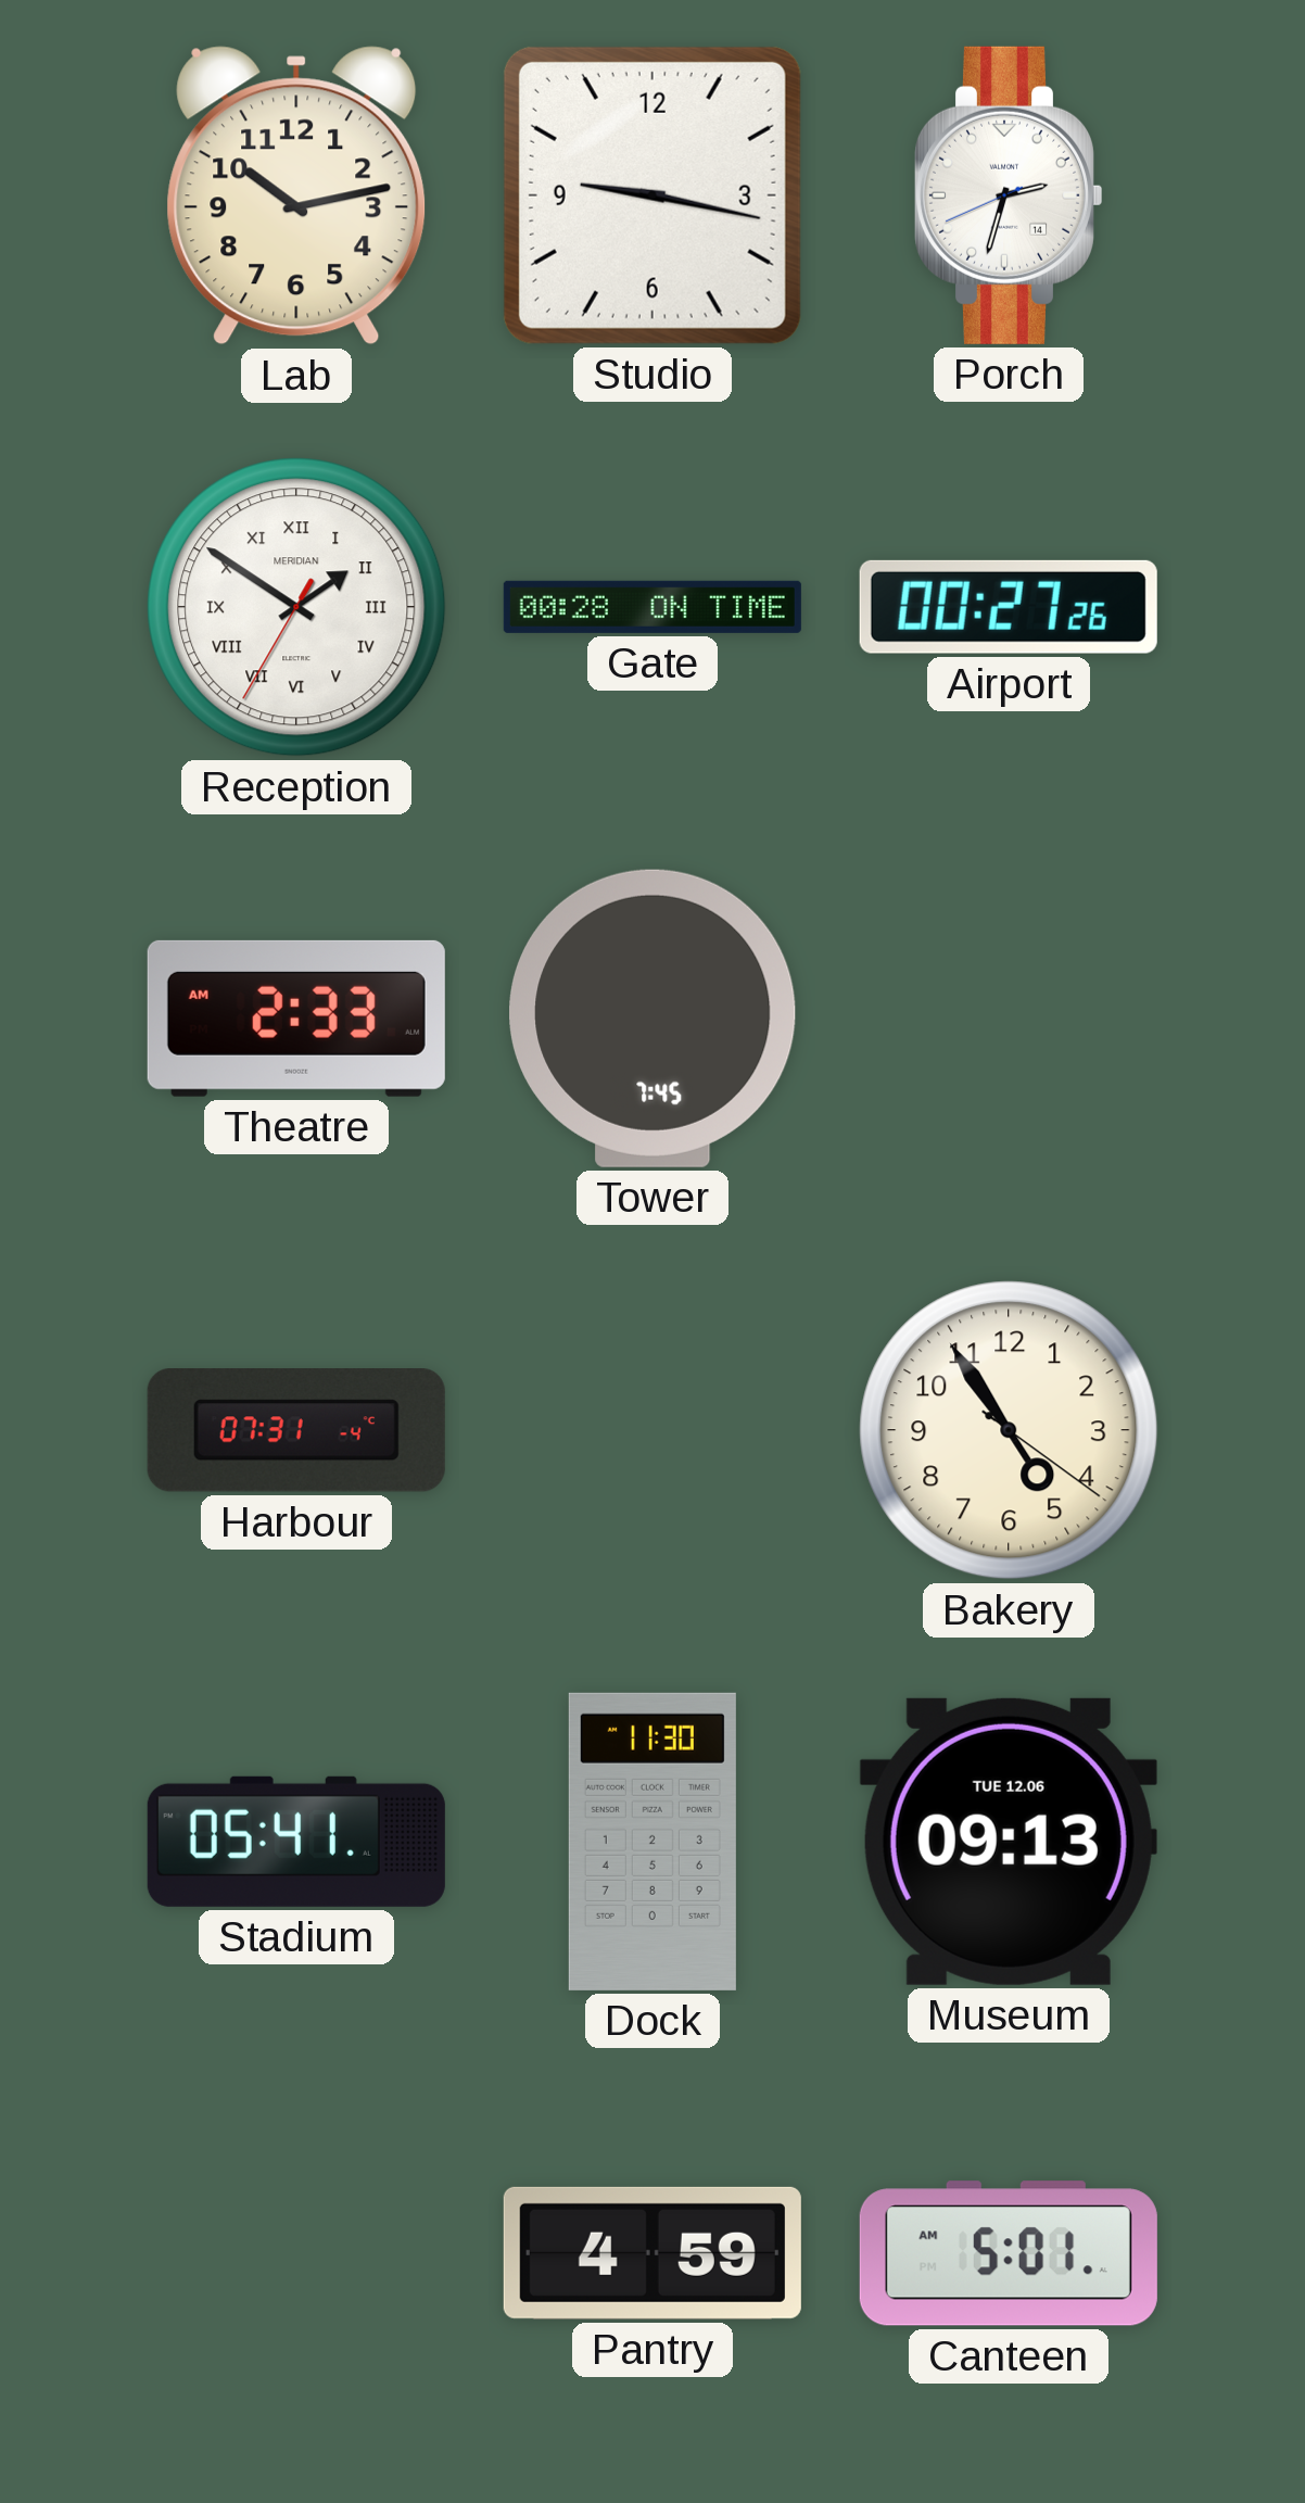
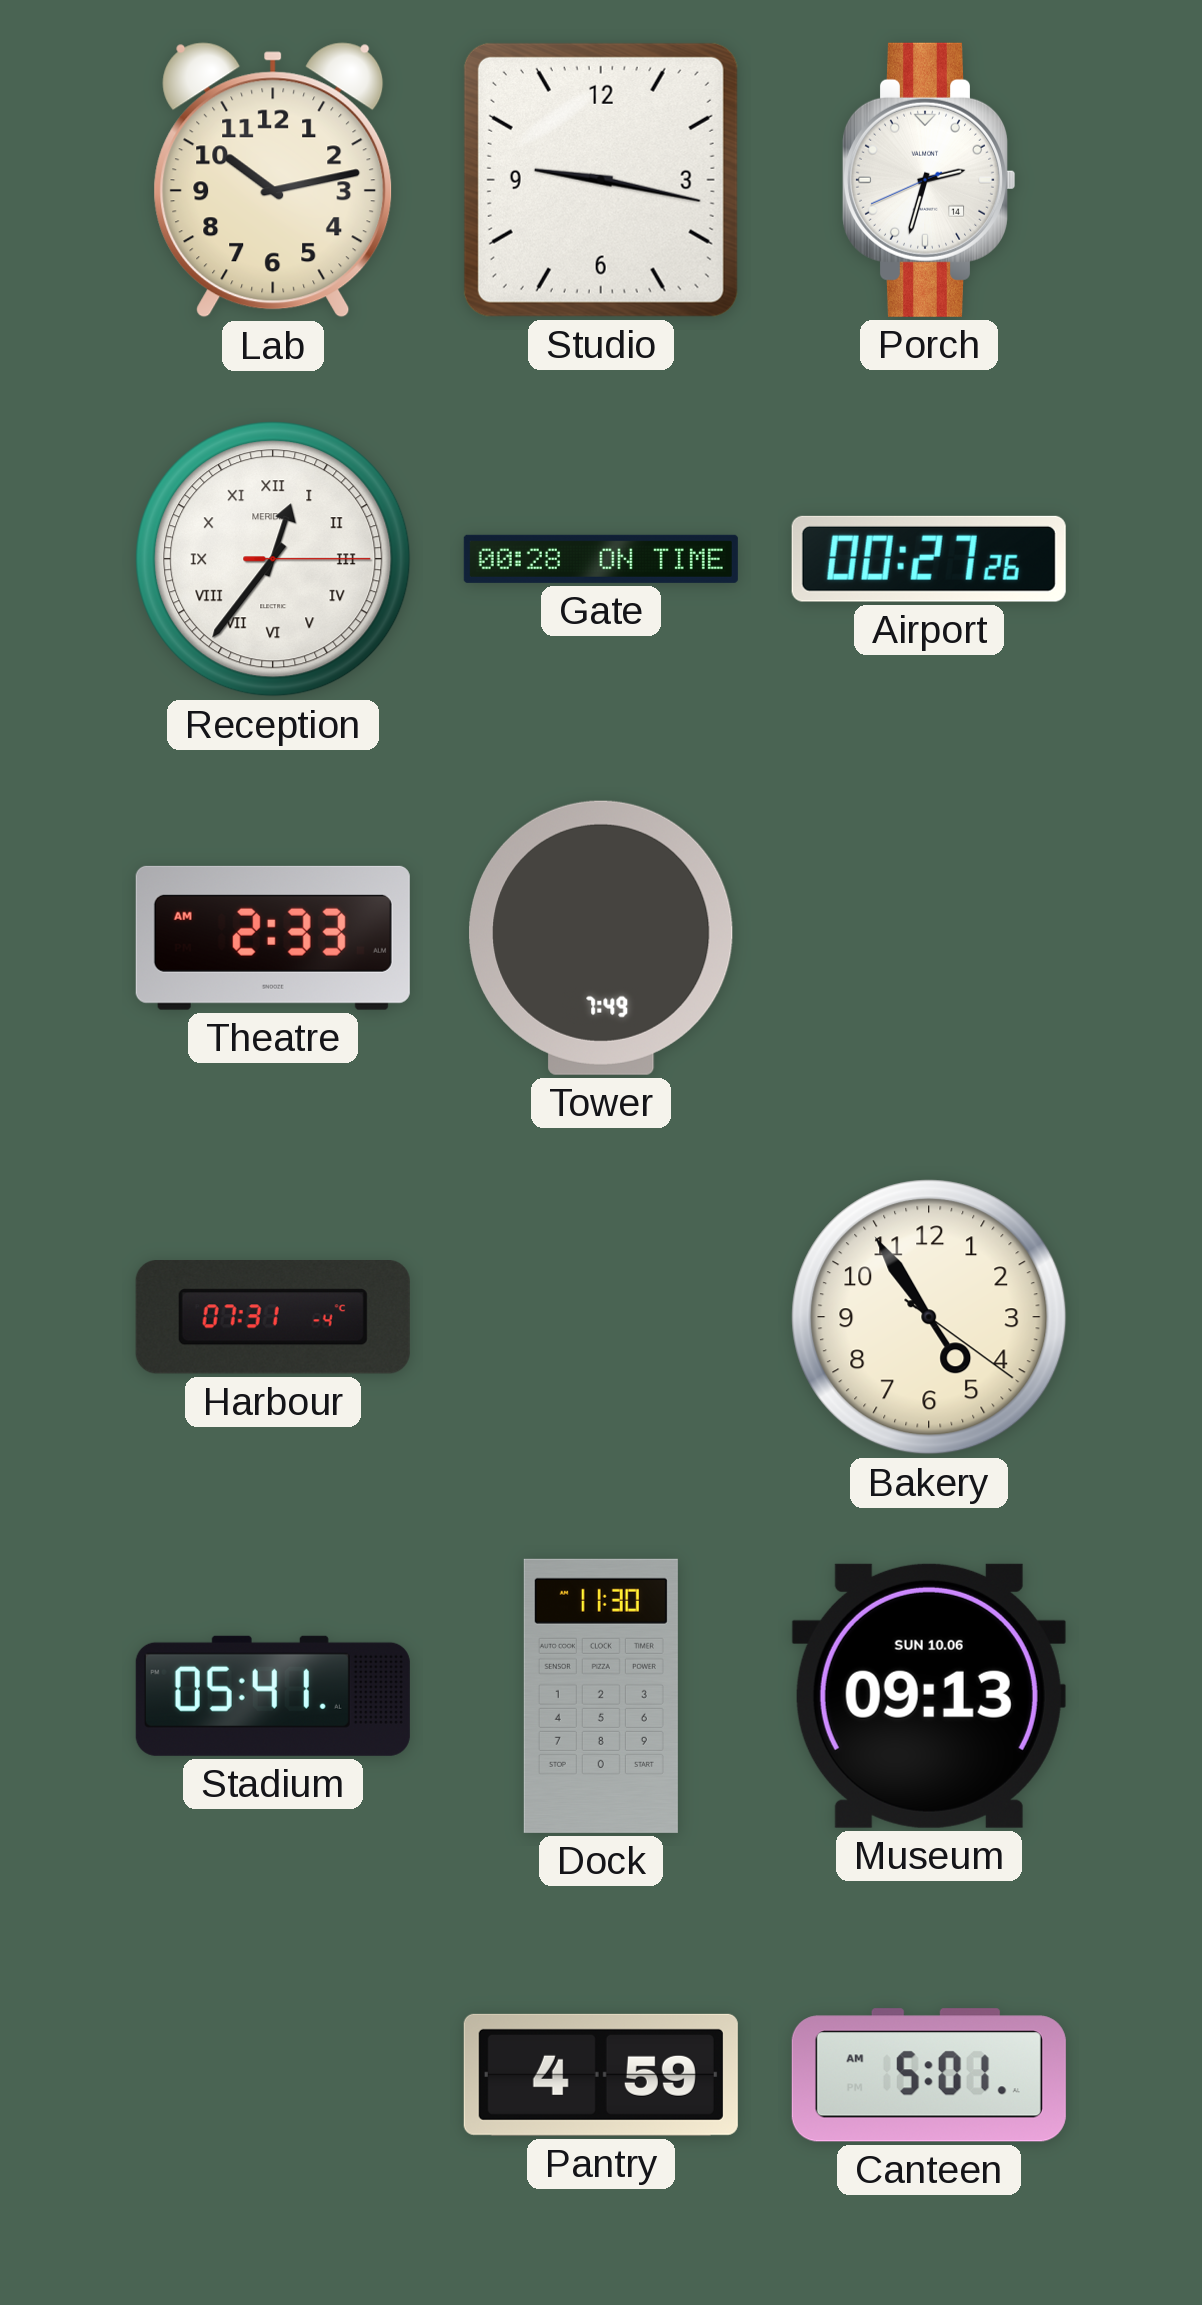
Reception: 1:50 -> 12:36
Tower: 7:45 -> 7:49
Museum date: TUE 12.06 -> SUN 10.06
